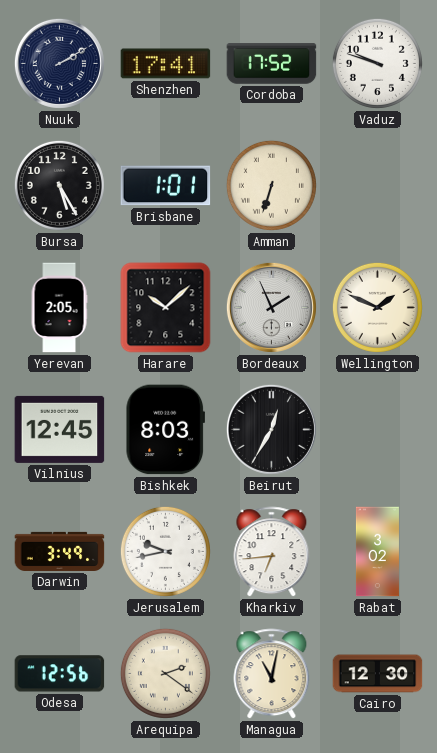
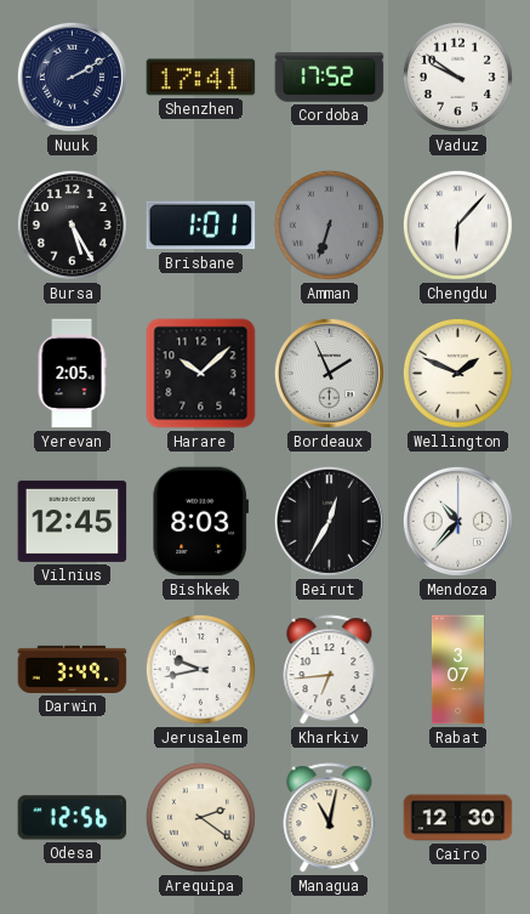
Vaduz: 9:48 -> 9:51
Amman dial: cream -> grey
Chengdu: none -> 6:07
Mendoza: none -> 10:37
Rabat: 3:02 -> 3:07
